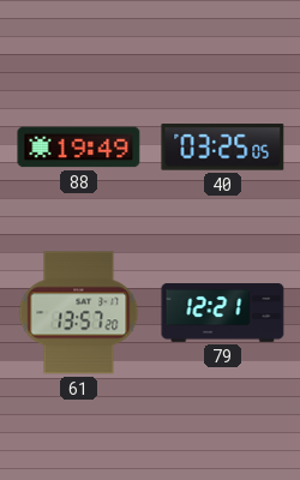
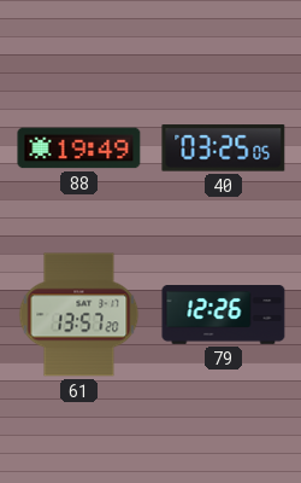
79: 12:21 -> 12:26
